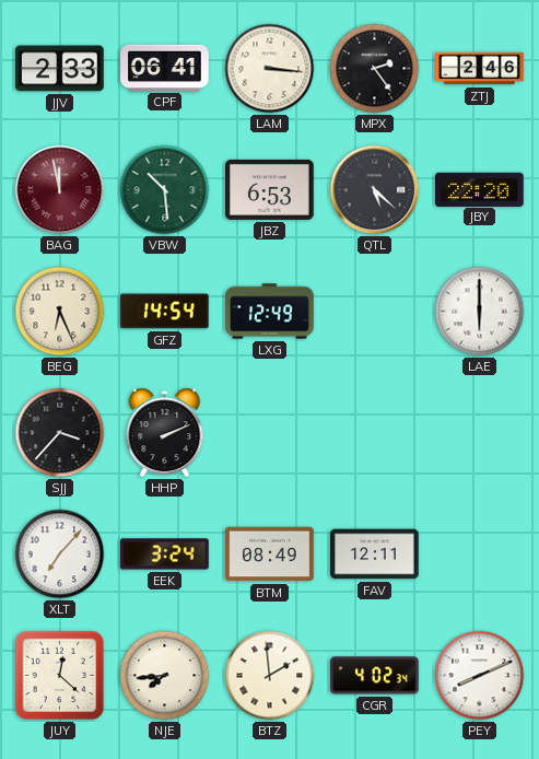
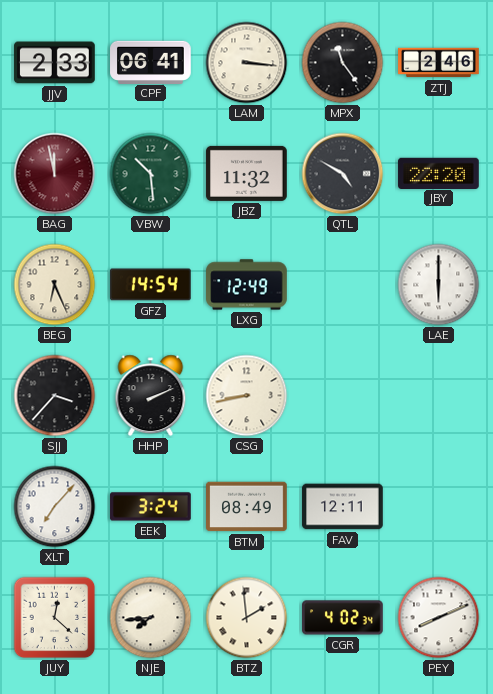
MPX: 2:24 -> 11:24
JBZ: 6:53 -> 11:32
QTL: 5:22 -> 4:50
CSG: none -> 8:43
